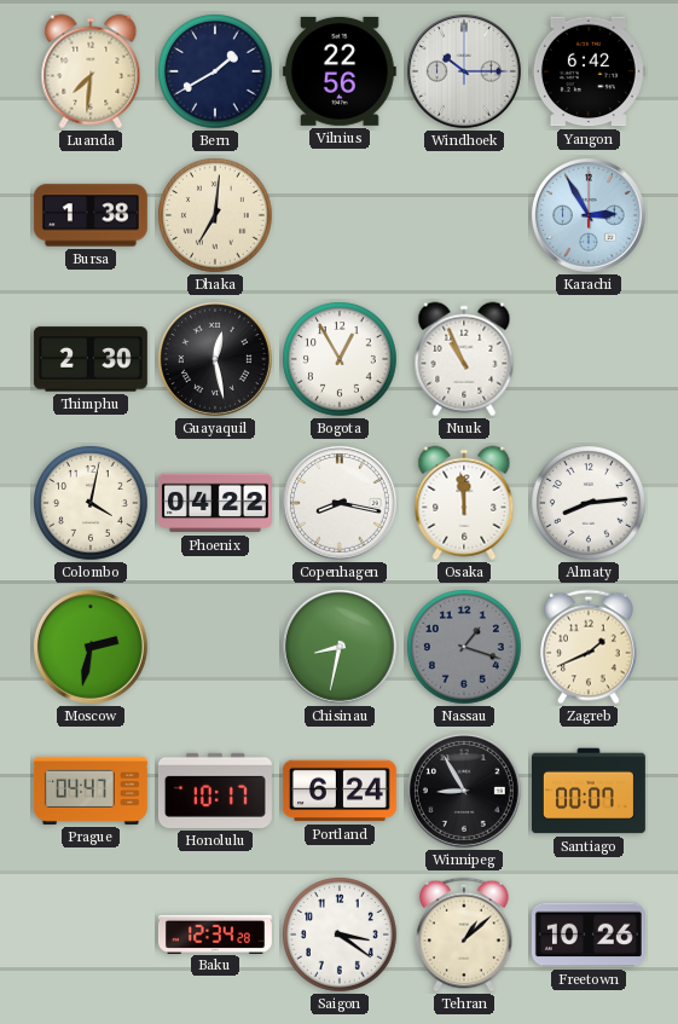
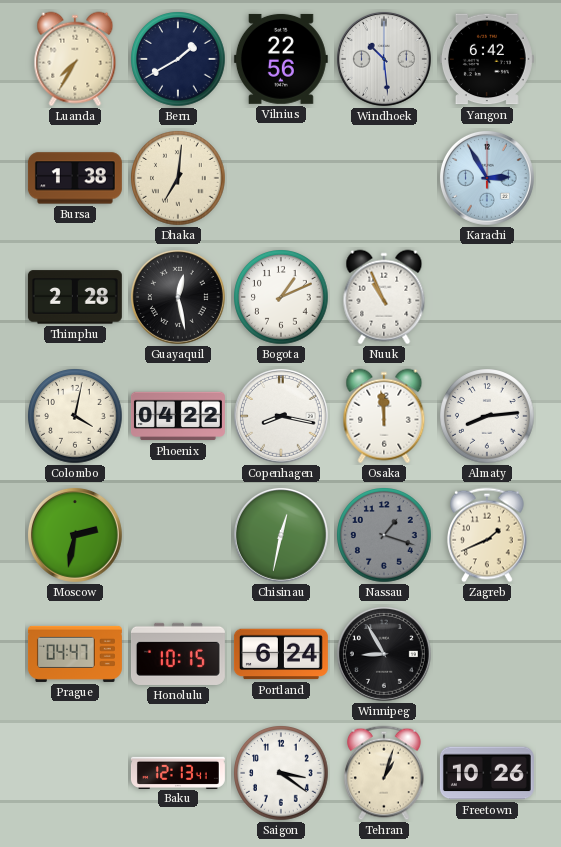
Luanda: 7:31 -> 7:35
Windhoek: 10:15 -> 10:29
Thimphu: 2:30 -> 2:28
Bogota: 12:55 -> 1:11
Chisinau: 8:32 -> 12:32
Honolulu: 10:17 -> 10:15
Santiago: 00:07 -> none
Baku: 12:34 -> 12:13
Tehran: 1:08 -> 1:03
